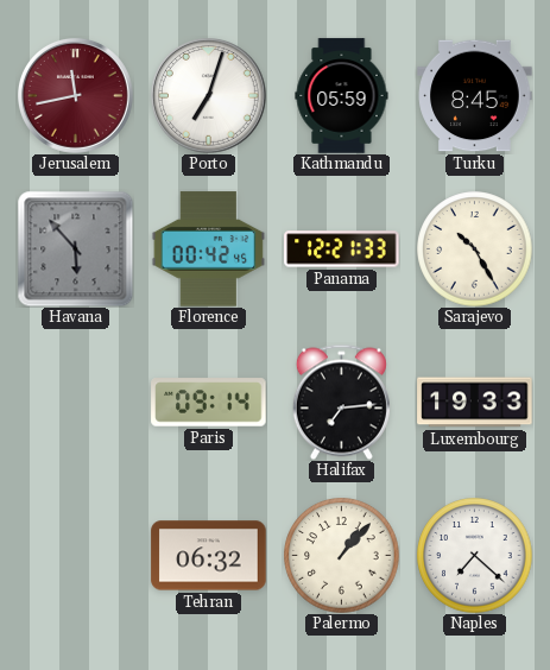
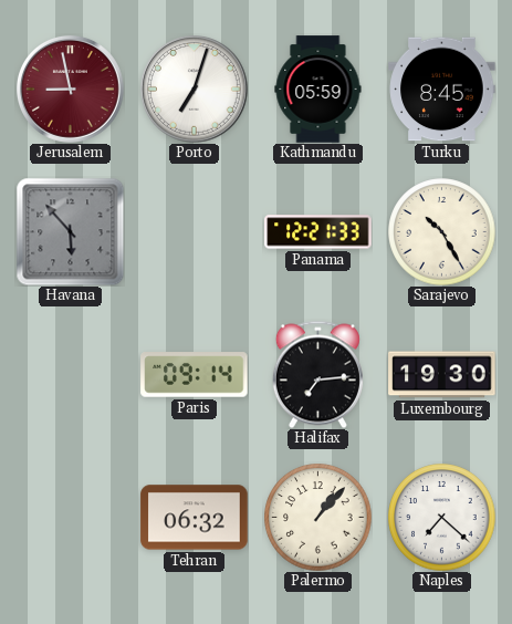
Jerusalem: 11:43 -> 8:58
Florence: 00:42 -> none
Luxembourg: 19:33 -> 19:30
